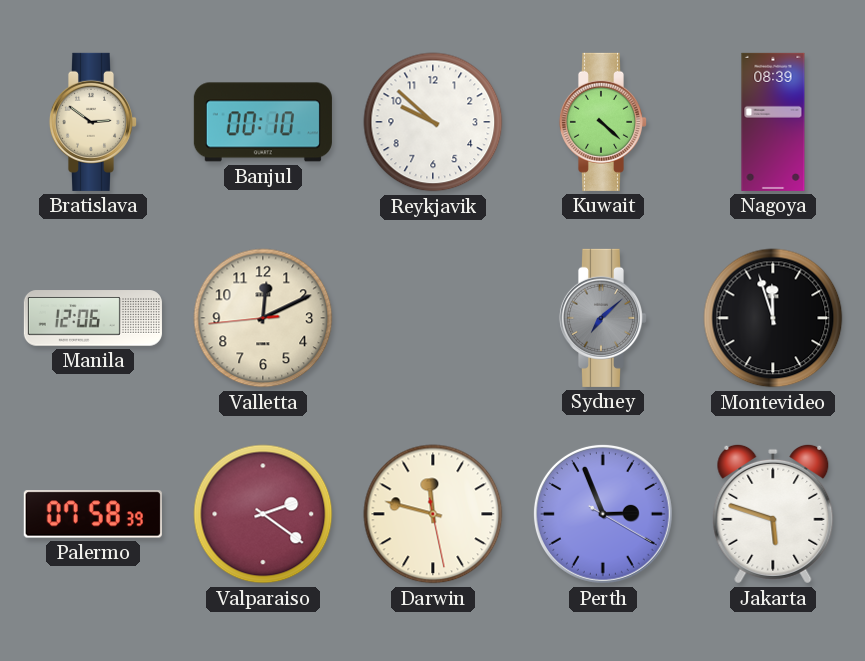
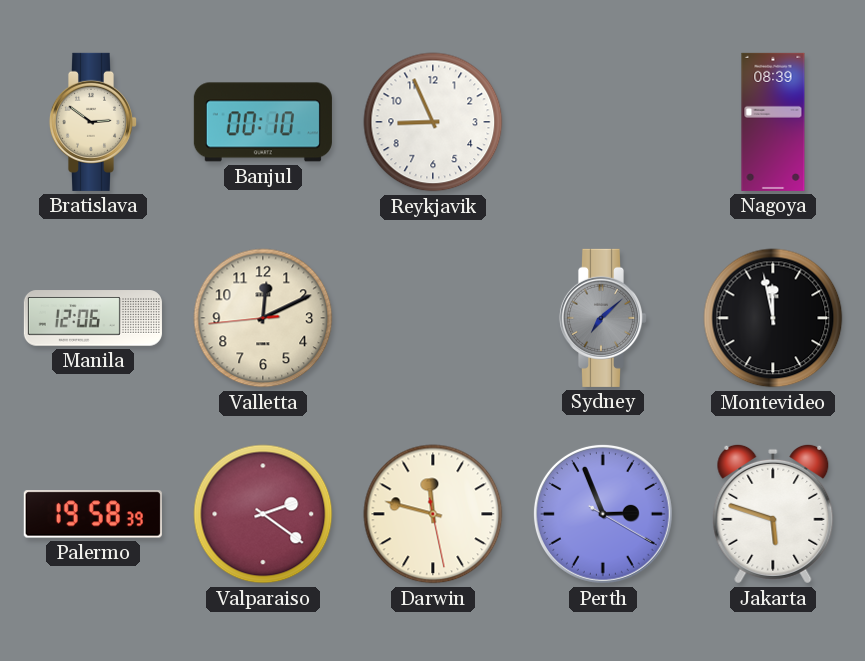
Reykjavik: 9:52 -> 8:56
Kuwait: 4:22 -> none
Montevideo: 11:57 -> 11:58
Palermo: 07:58 -> 19:58
